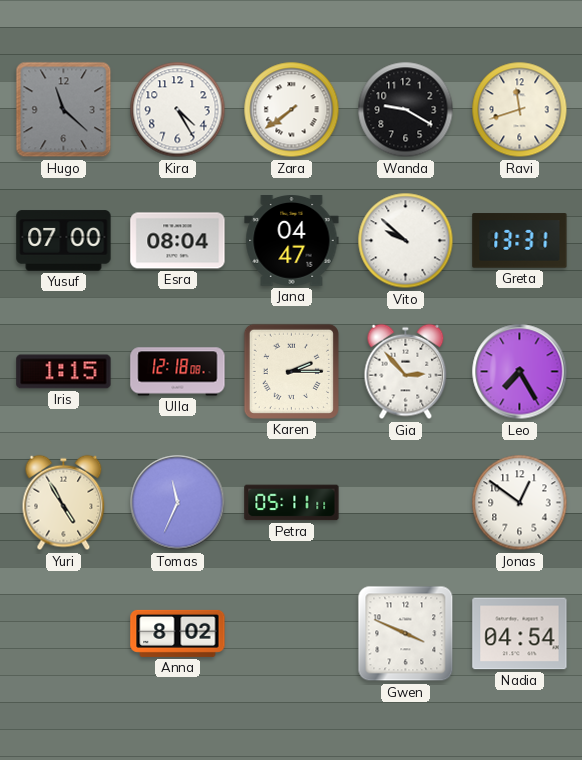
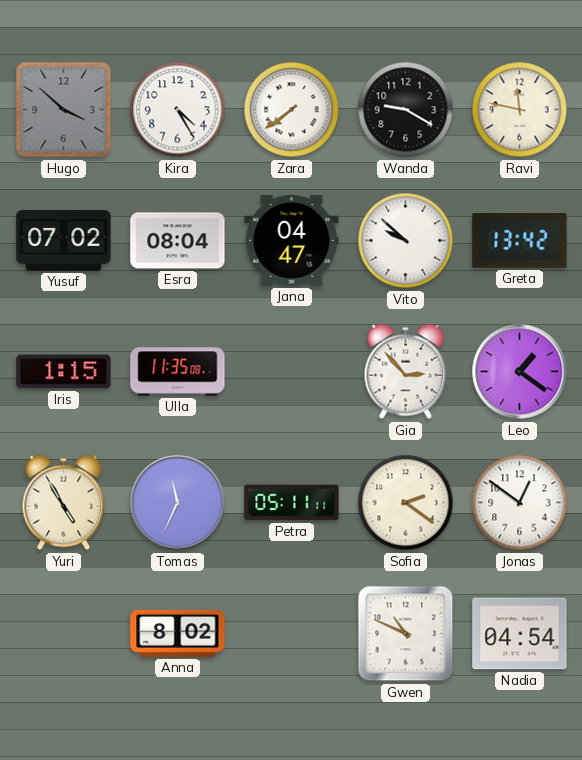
Hugo: 11:22 -> 3:52
Ravi: 11:42 -> 11:47
Yusuf: 07:00 -> 07:02
Greta: 13:31 -> 13:42
Ulla: 12:18 -> 11:35
Karen: 2:15 -> none
Leo: 7:25 -> 1:21
Sofia: none -> 2:21
Gwen: 3:49 -> 10:49
